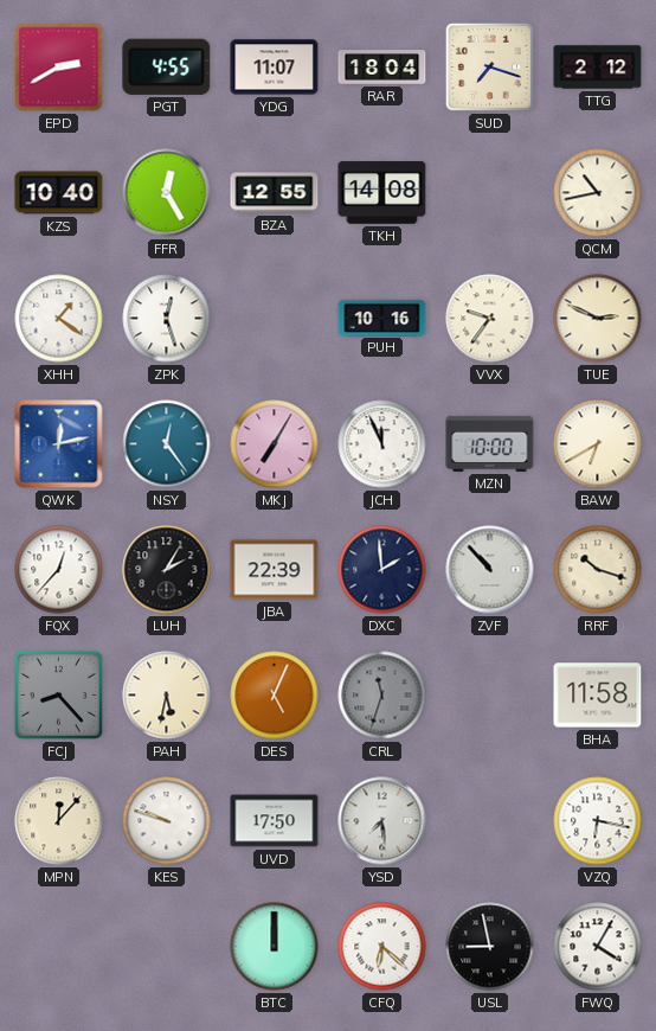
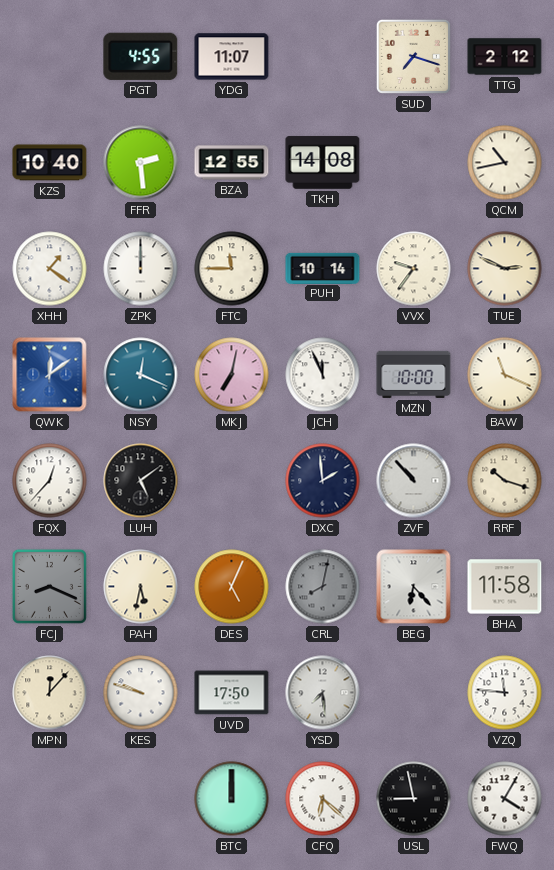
EPD: 2:40 -> none
RAR: 18:04 -> none
FFR: 12:25 -> 2:29
ZPK: 12:27 -> 12:00
FTC: none -> 11:45
PUH: 10:16 -> 10:14
QWK: 12:13 -> 12:09
NSY: 12:24 -> 12:19
MKJ: 7:05 -> 7:02
BAW: 6:40 -> 11:19
LUH: 2:05 -> 5:09
JBA: 22:39 -> none
FCJ: 8:23 -> 8:19
CRL: 11:33 -> 8:02
BEG: none -> 6:23
VZQ: 6:17 -> 11:46
